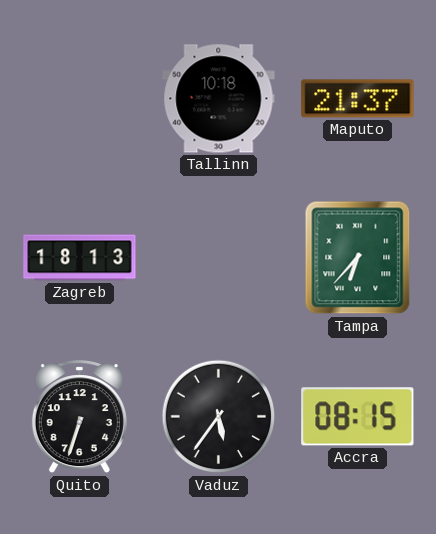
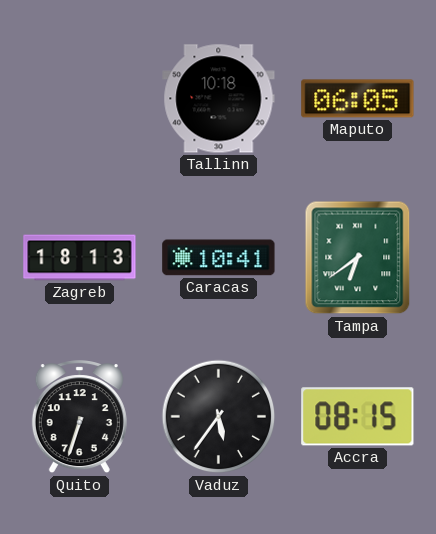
Maputo: 21:37 -> 06:05
Caracas: none -> 10:41
Tampa: 6:37 -> 6:39
